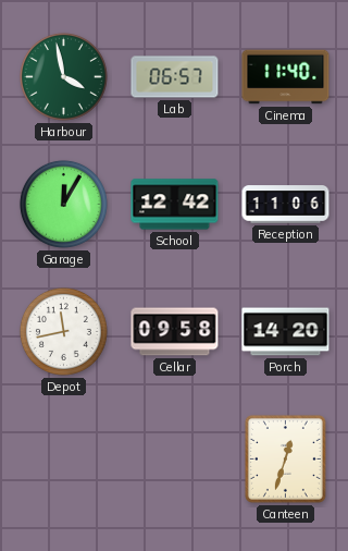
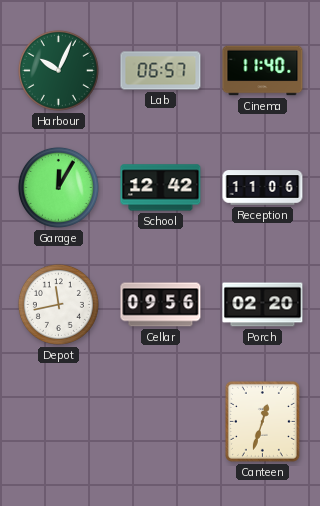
Harbour: 3:58 -> 10:04
Cellar: 09:58 -> 09:56
Porch: 14:20 -> 02:20
